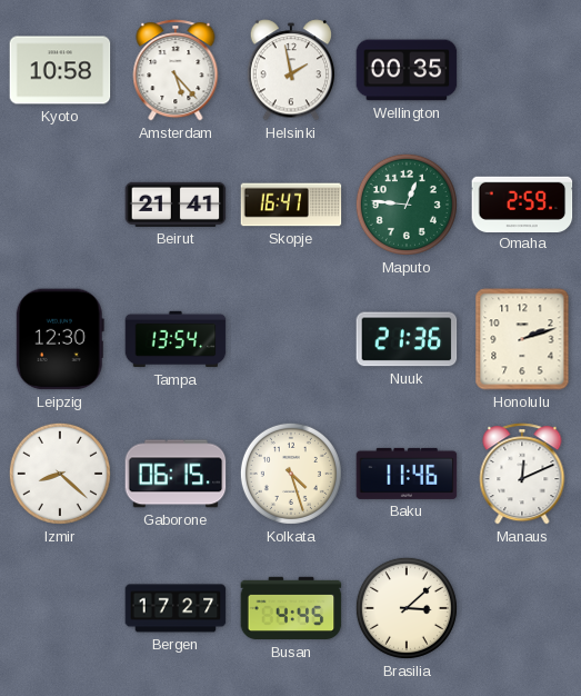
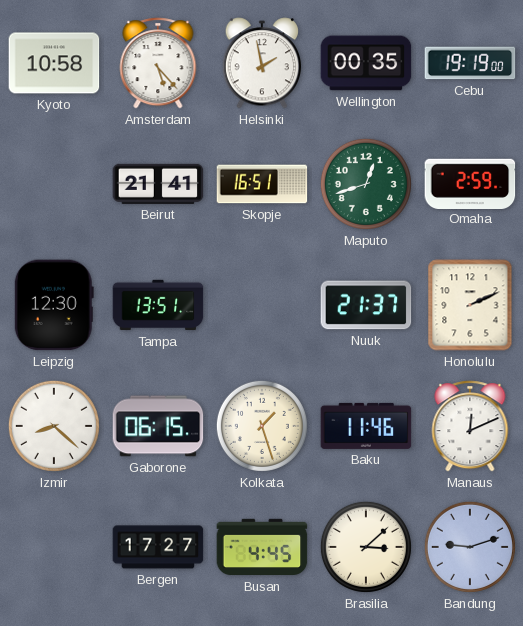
Cebu: none -> 19:19
Skopje: 16:47 -> 16:51
Maputo: 12:46 -> 12:42
Tampa: 13:54 -> 13:51
Nuuk: 21:36 -> 21:37
Honolulu: 2:12 -> 2:11
Kolkata: 4:27 -> 1:27
Bandung: none -> 9:12
